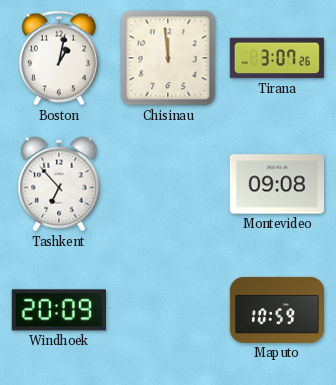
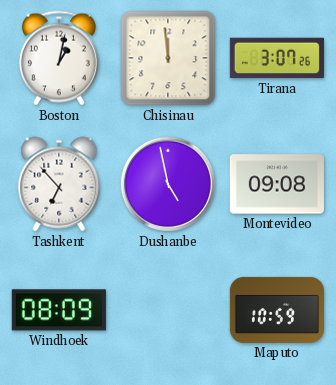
Dushanbe: none -> 4:58
Windhoek: 20:09 -> 08:09
